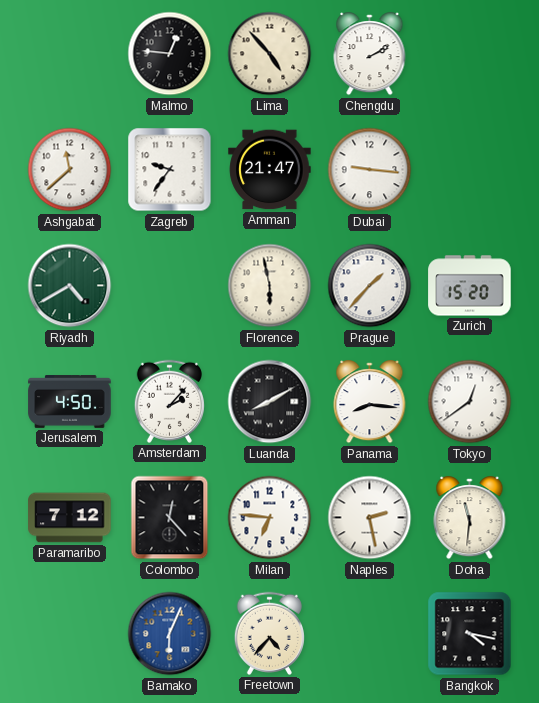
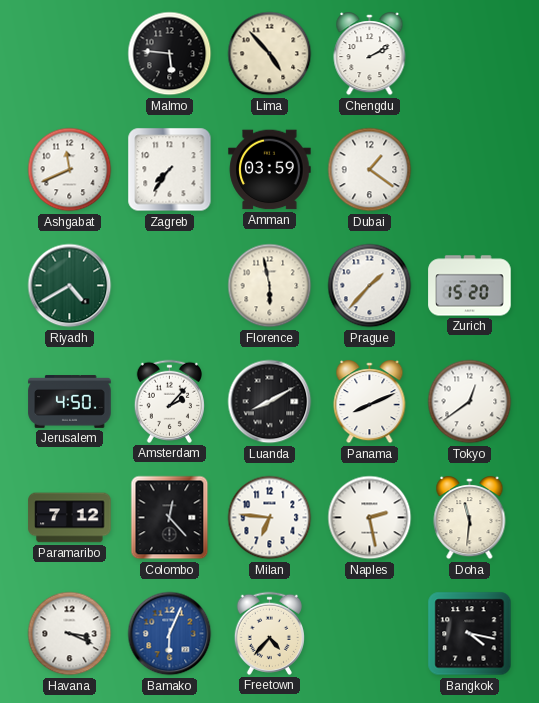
Malmo: 12:46 -> 5:46
Ashgabat: 11:38 -> 11:41
Zagreb: 9:36 -> 7:36
Amman: 21:47 -> 03:59
Dubai: 9:16 -> 1:21
Panama: 8:16 -> 8:11
Havana: none -> 3:19
